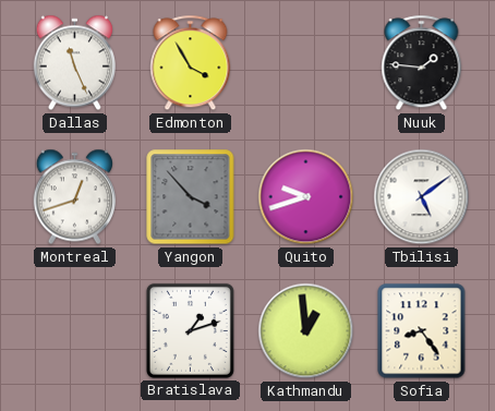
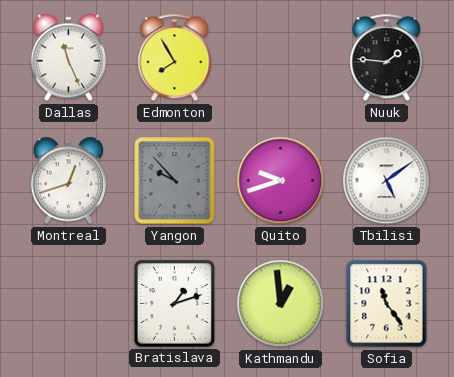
Edmonton: 3:55 -> 7:55
Yangon: 3:53 -> 9:53
Sofia: 8:24 -> 11:24
